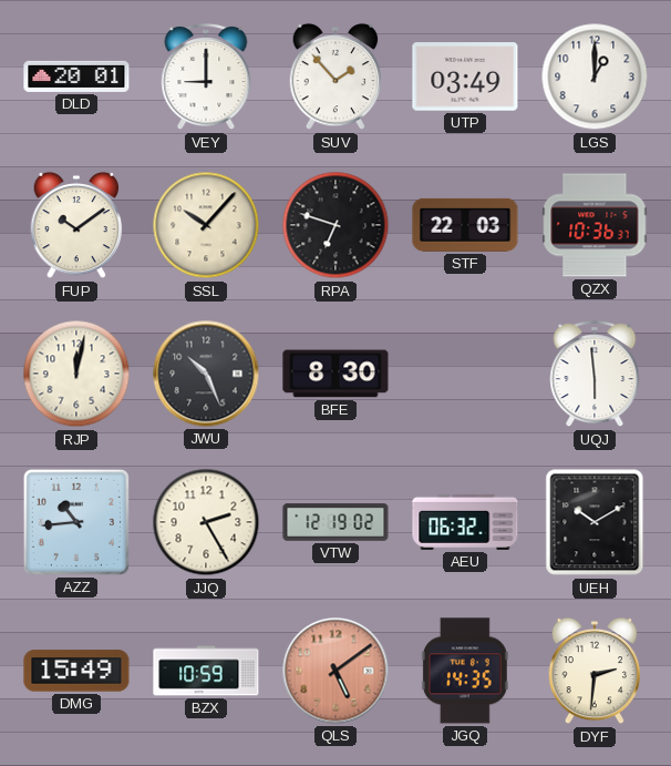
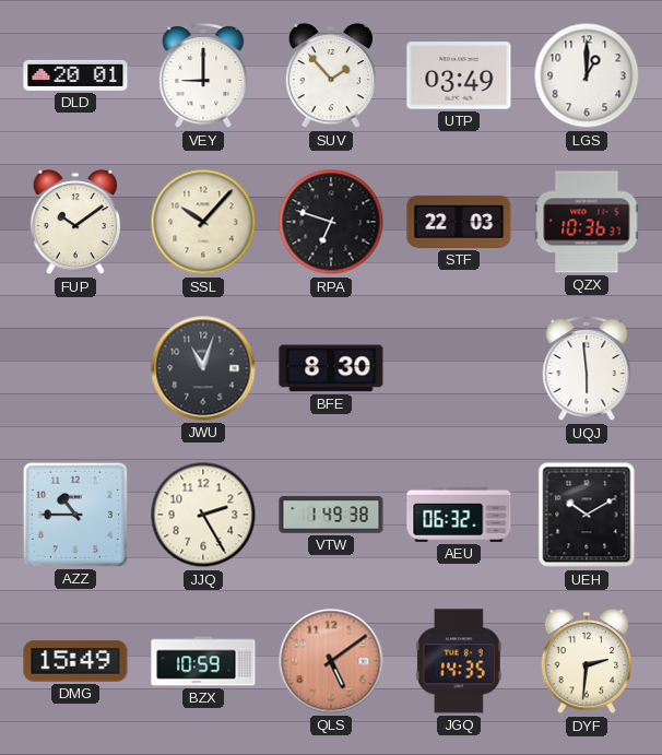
RJP: 12:02 -> none
JWU: 10:26 -> 11:03
AZZ: 10:44 -> 10:45
VTW: 12:19 -> 1:49
